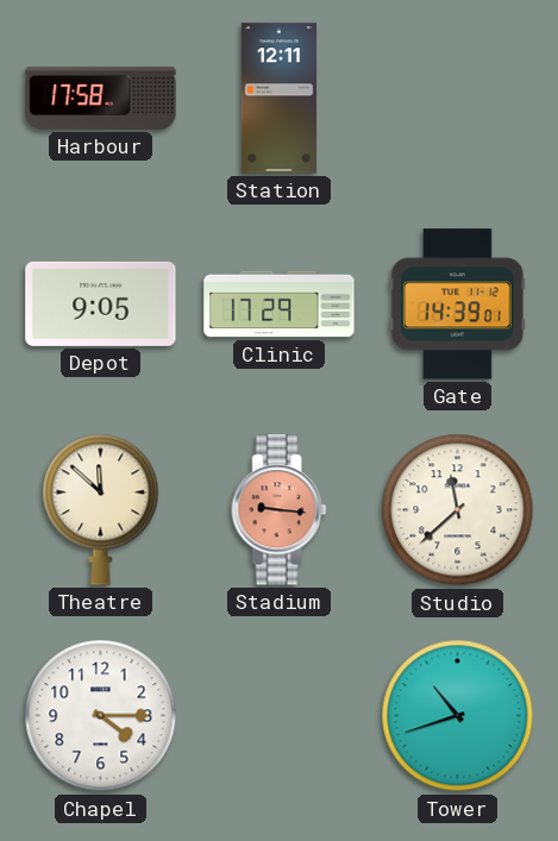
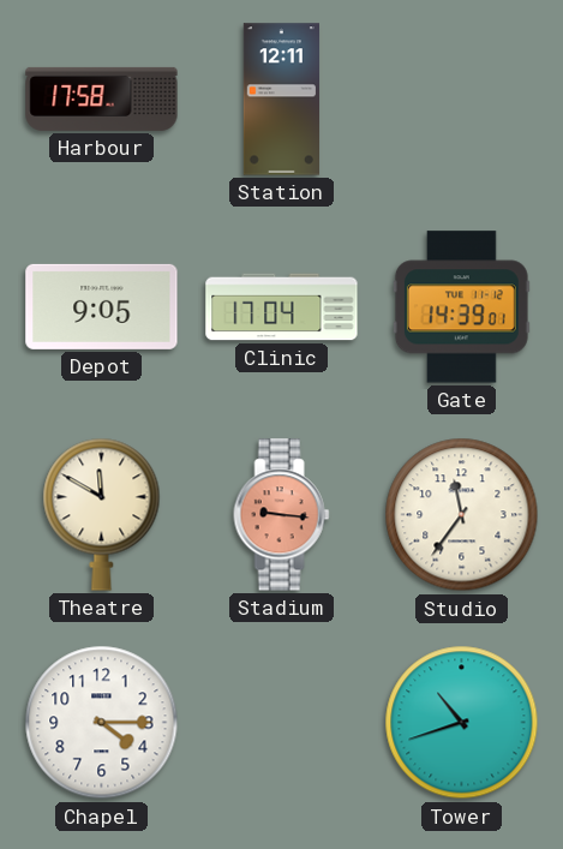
Clinic: 17:29 -> 17:04
Theatre: 11:52 -> 11:50
Studio: 11:38 -> 11:36
